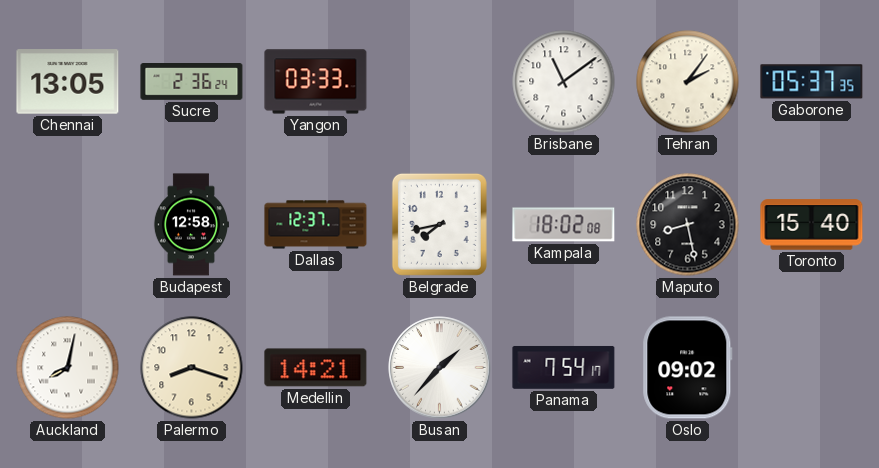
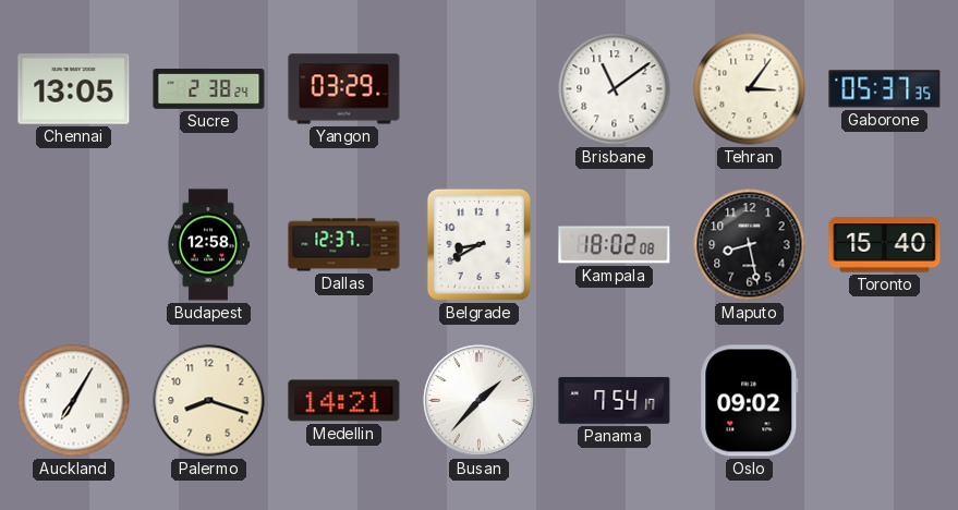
Sucre: 2:36 -> 2:38
Yangon: 03:33 -> 03:29
Tehran: 2:06 -> 3:06
Belgrade: 7:43 -> 8:40
Auckland: 8:02 -> 7:05
